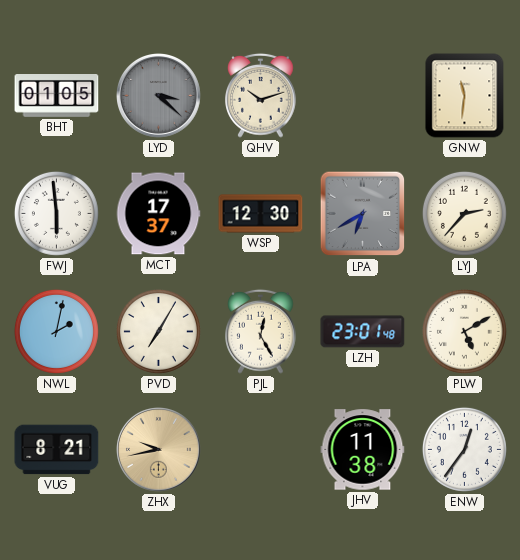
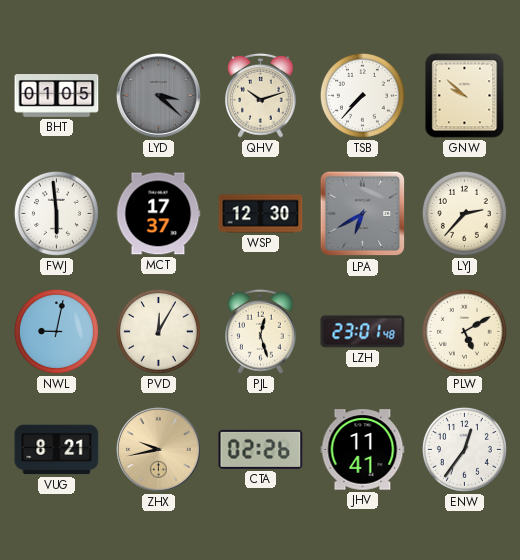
TSB: none -> 7:37
GNW: 11:31 -> 9:52
NWL: 2:02 -> 9:02
PVD: 7:05 -> 12:05
PJL: 12:25 -> 12:27
CTA: none -> 02:26
JHV: 11:38 -> 11:41
